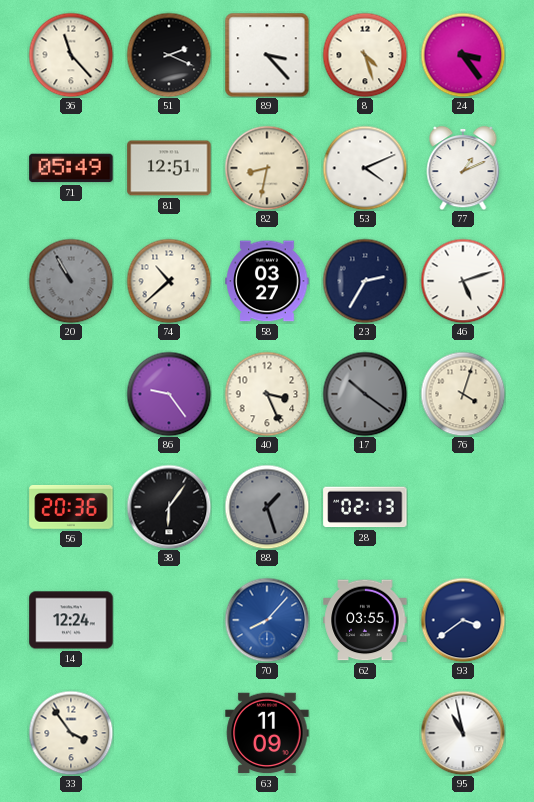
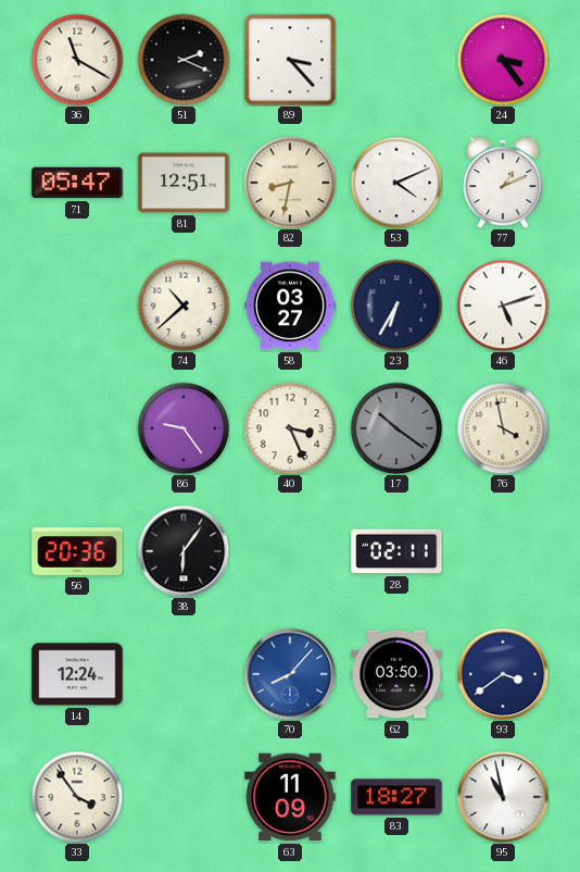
36: 11:23 -> 11:20
8: 4:27 -> none
71: 05:49 -> 05:47
20: 10:55 -> none
23: 2:35 -> 6:35
76: 4:03 -> 3:58
88: 1:27 -> none
28: 02:13 -> 02:11
62: 03:55 -> 03:50
83: none -> 18:27
